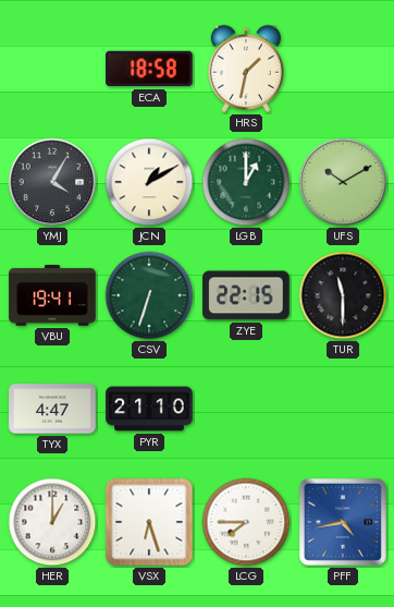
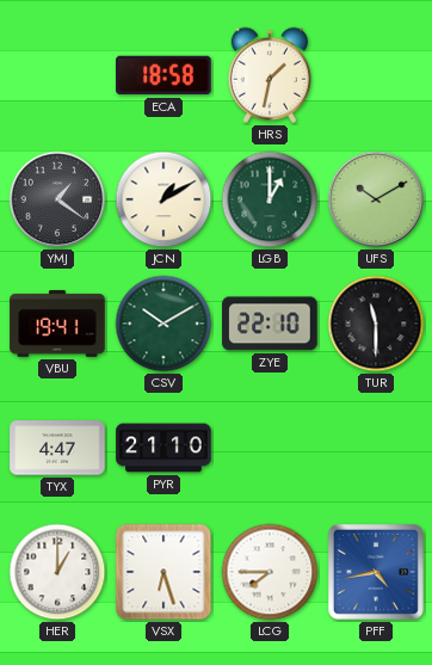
YMJ: 4:05 -> 1:21
CSV: 6:33 -> 10:10
ZYE: 22:15 -> 22:10
